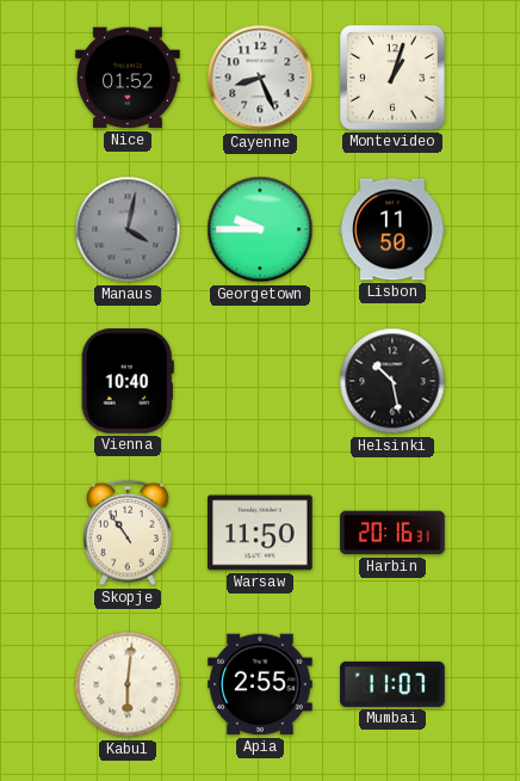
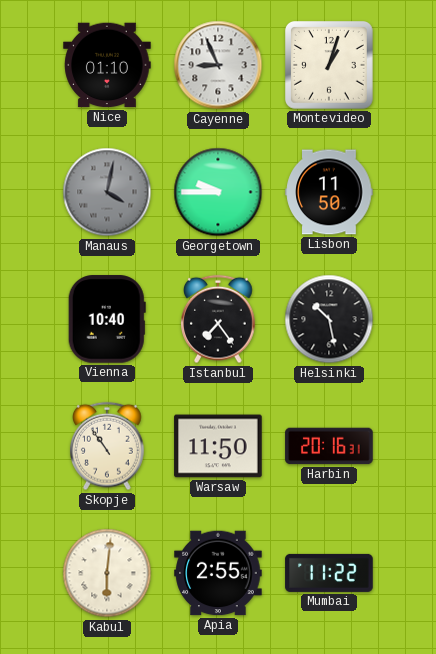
Nice: 01:52 -> 01:10
Cayenne: 8:26 -> 8:56
Istanbul: none -> 7:24
Mumbai: 11:07 -> 11:22
